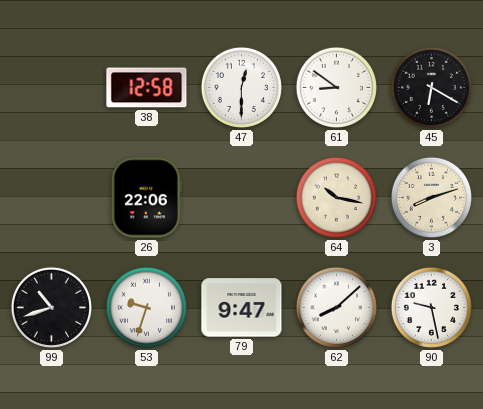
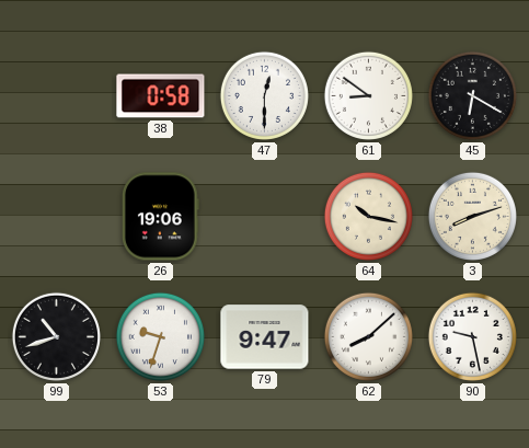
38: 12:58 -> 0:58
26: 22:06 -> 19:06
